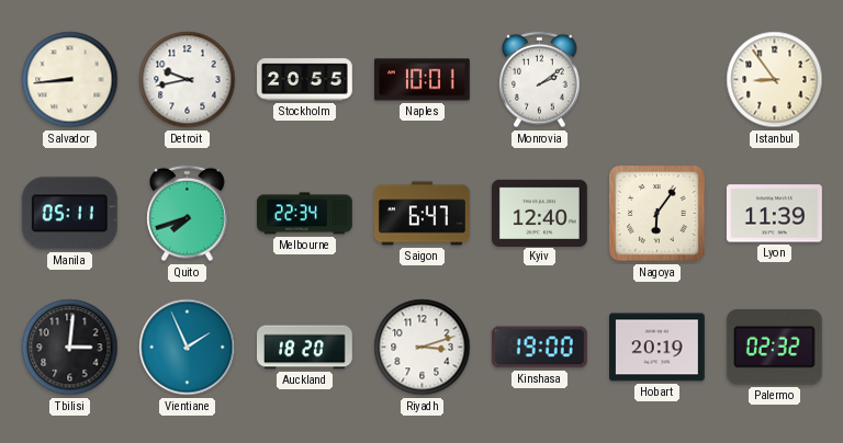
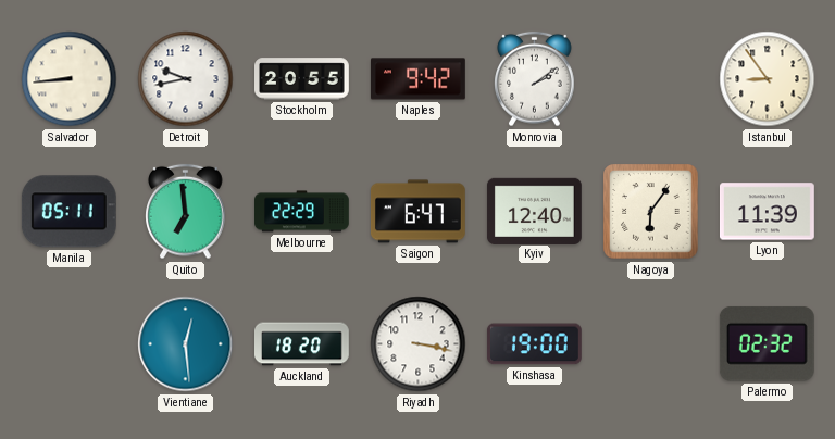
Naples: 10:01 -> 9:42
Quito: 7:42 -> 6:59
Melbourne: 22:34 -> 22:29
Tbilisi: 3:01 -> none
Vientiane: 1:56 -> 12:29
Riyadh: 3:12 -> 3:17
Hobart: 20:19 -> none
